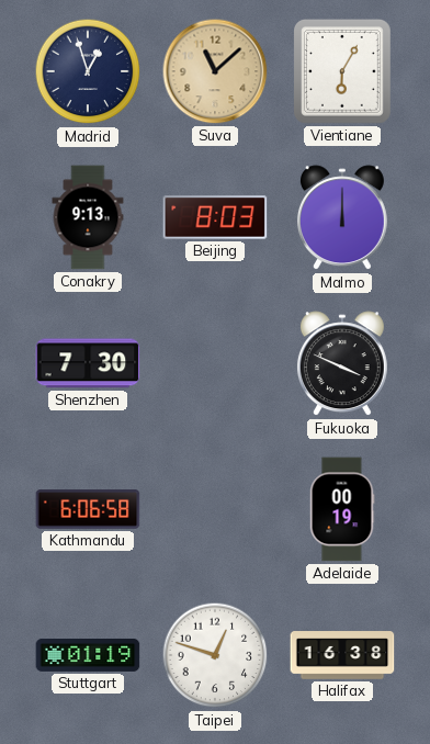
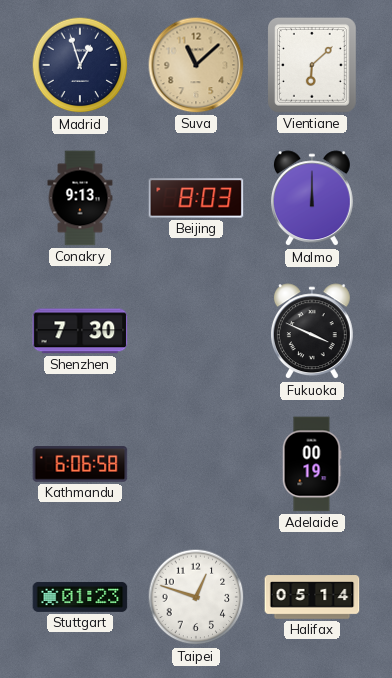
Vientiane: 6:05 -> 6:08
Stuttgart: 01:19 -> 01:23
Halifax: 16:38 -> 05:14
